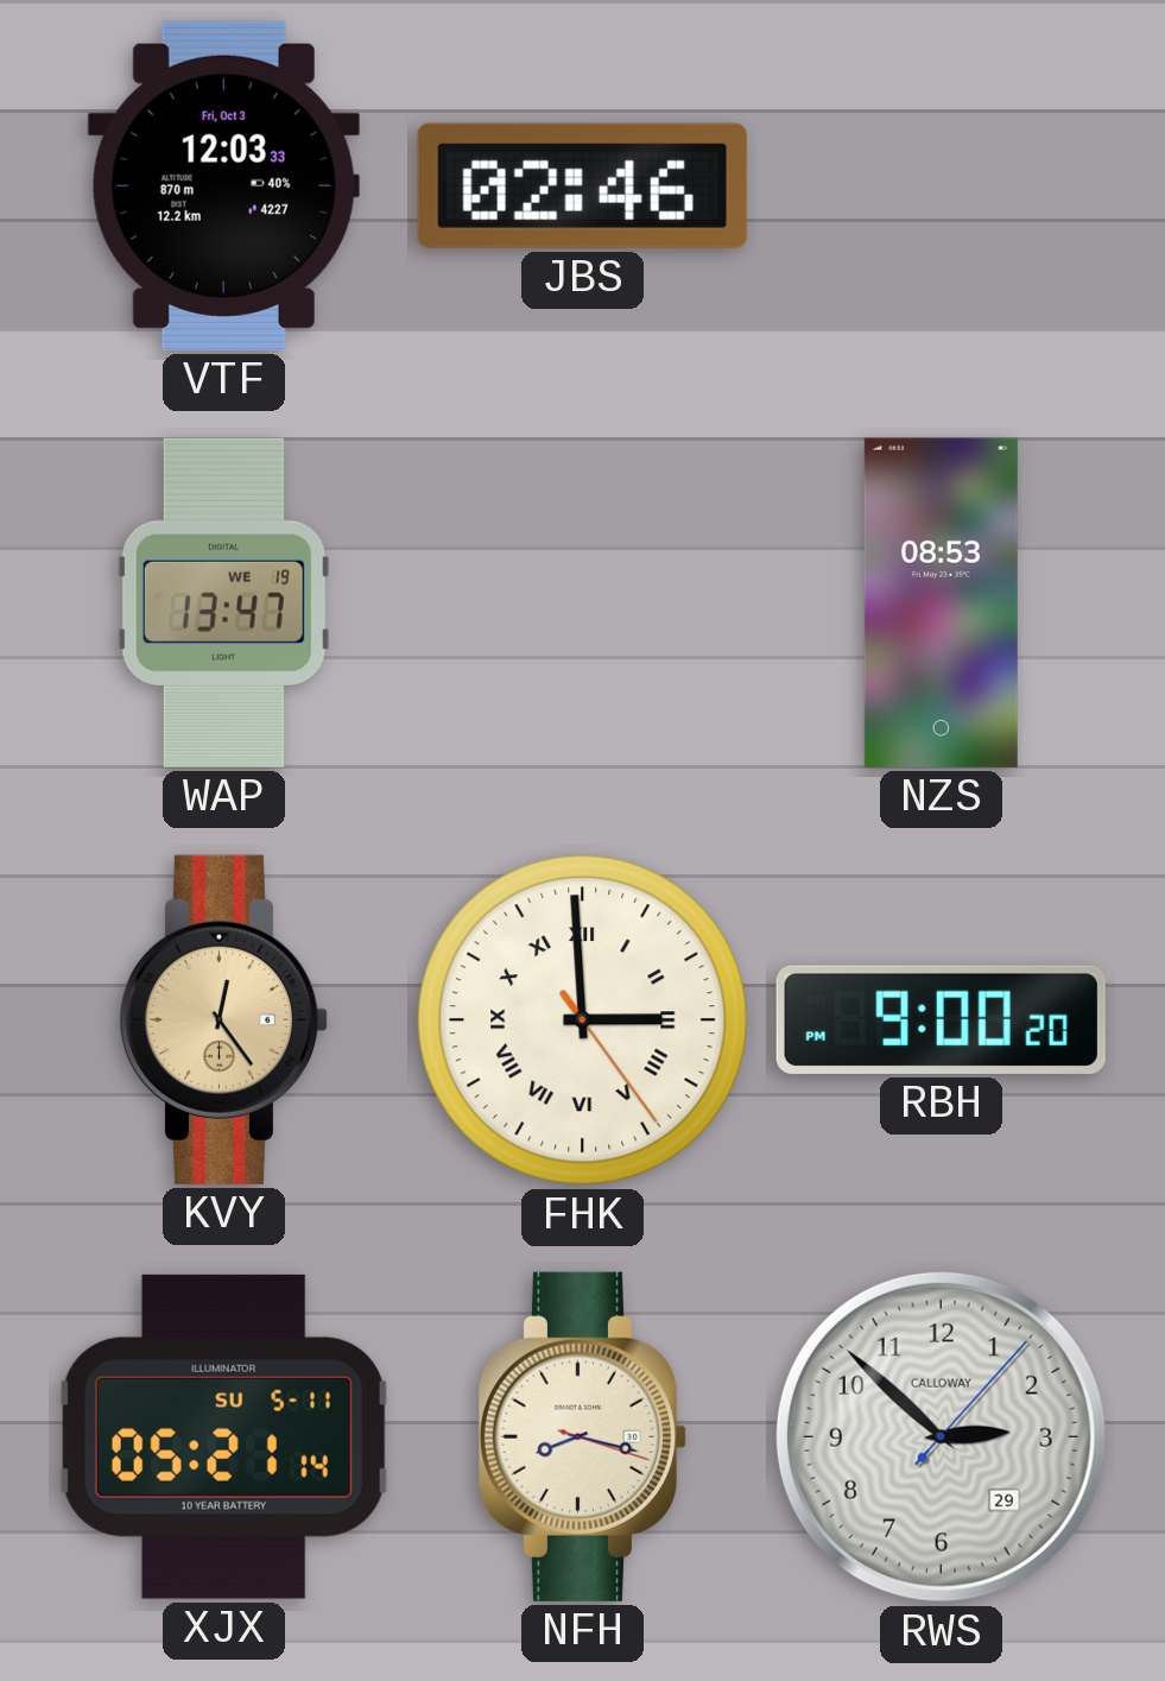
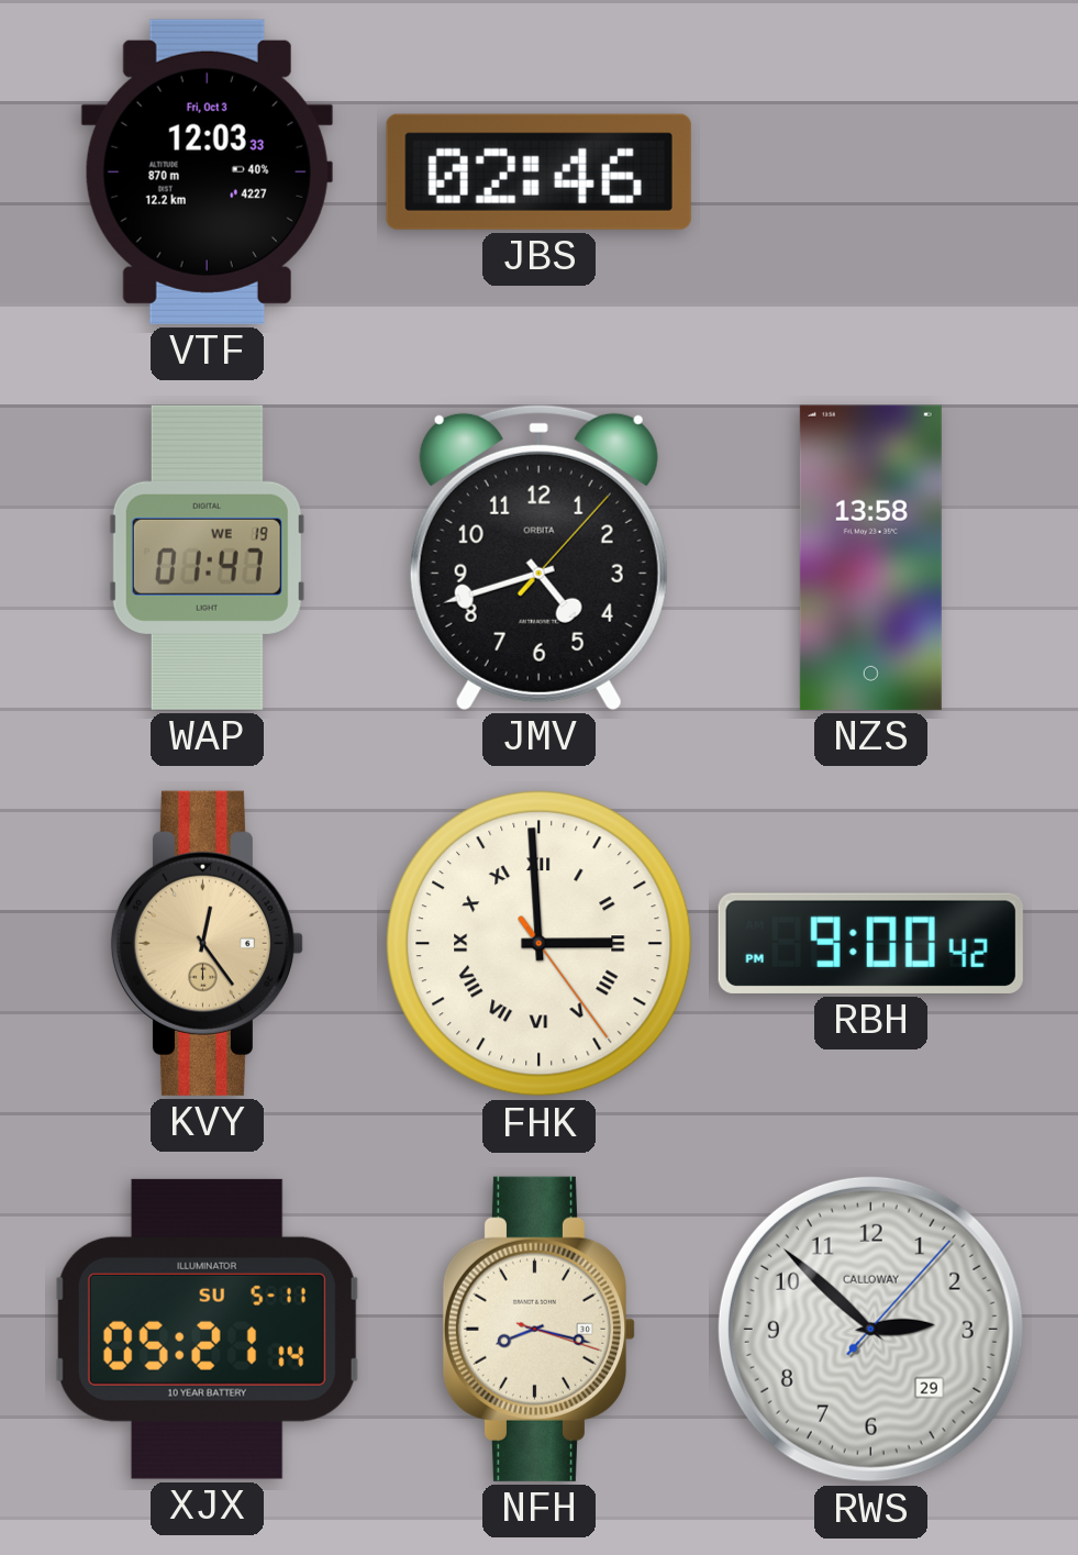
WAP: 13:47 -> 01:47
JMV: none -> 4:42
NZS: 08:53 -> 13:58
RBH: 9:00:20 PM -> 9:00:42 PM
